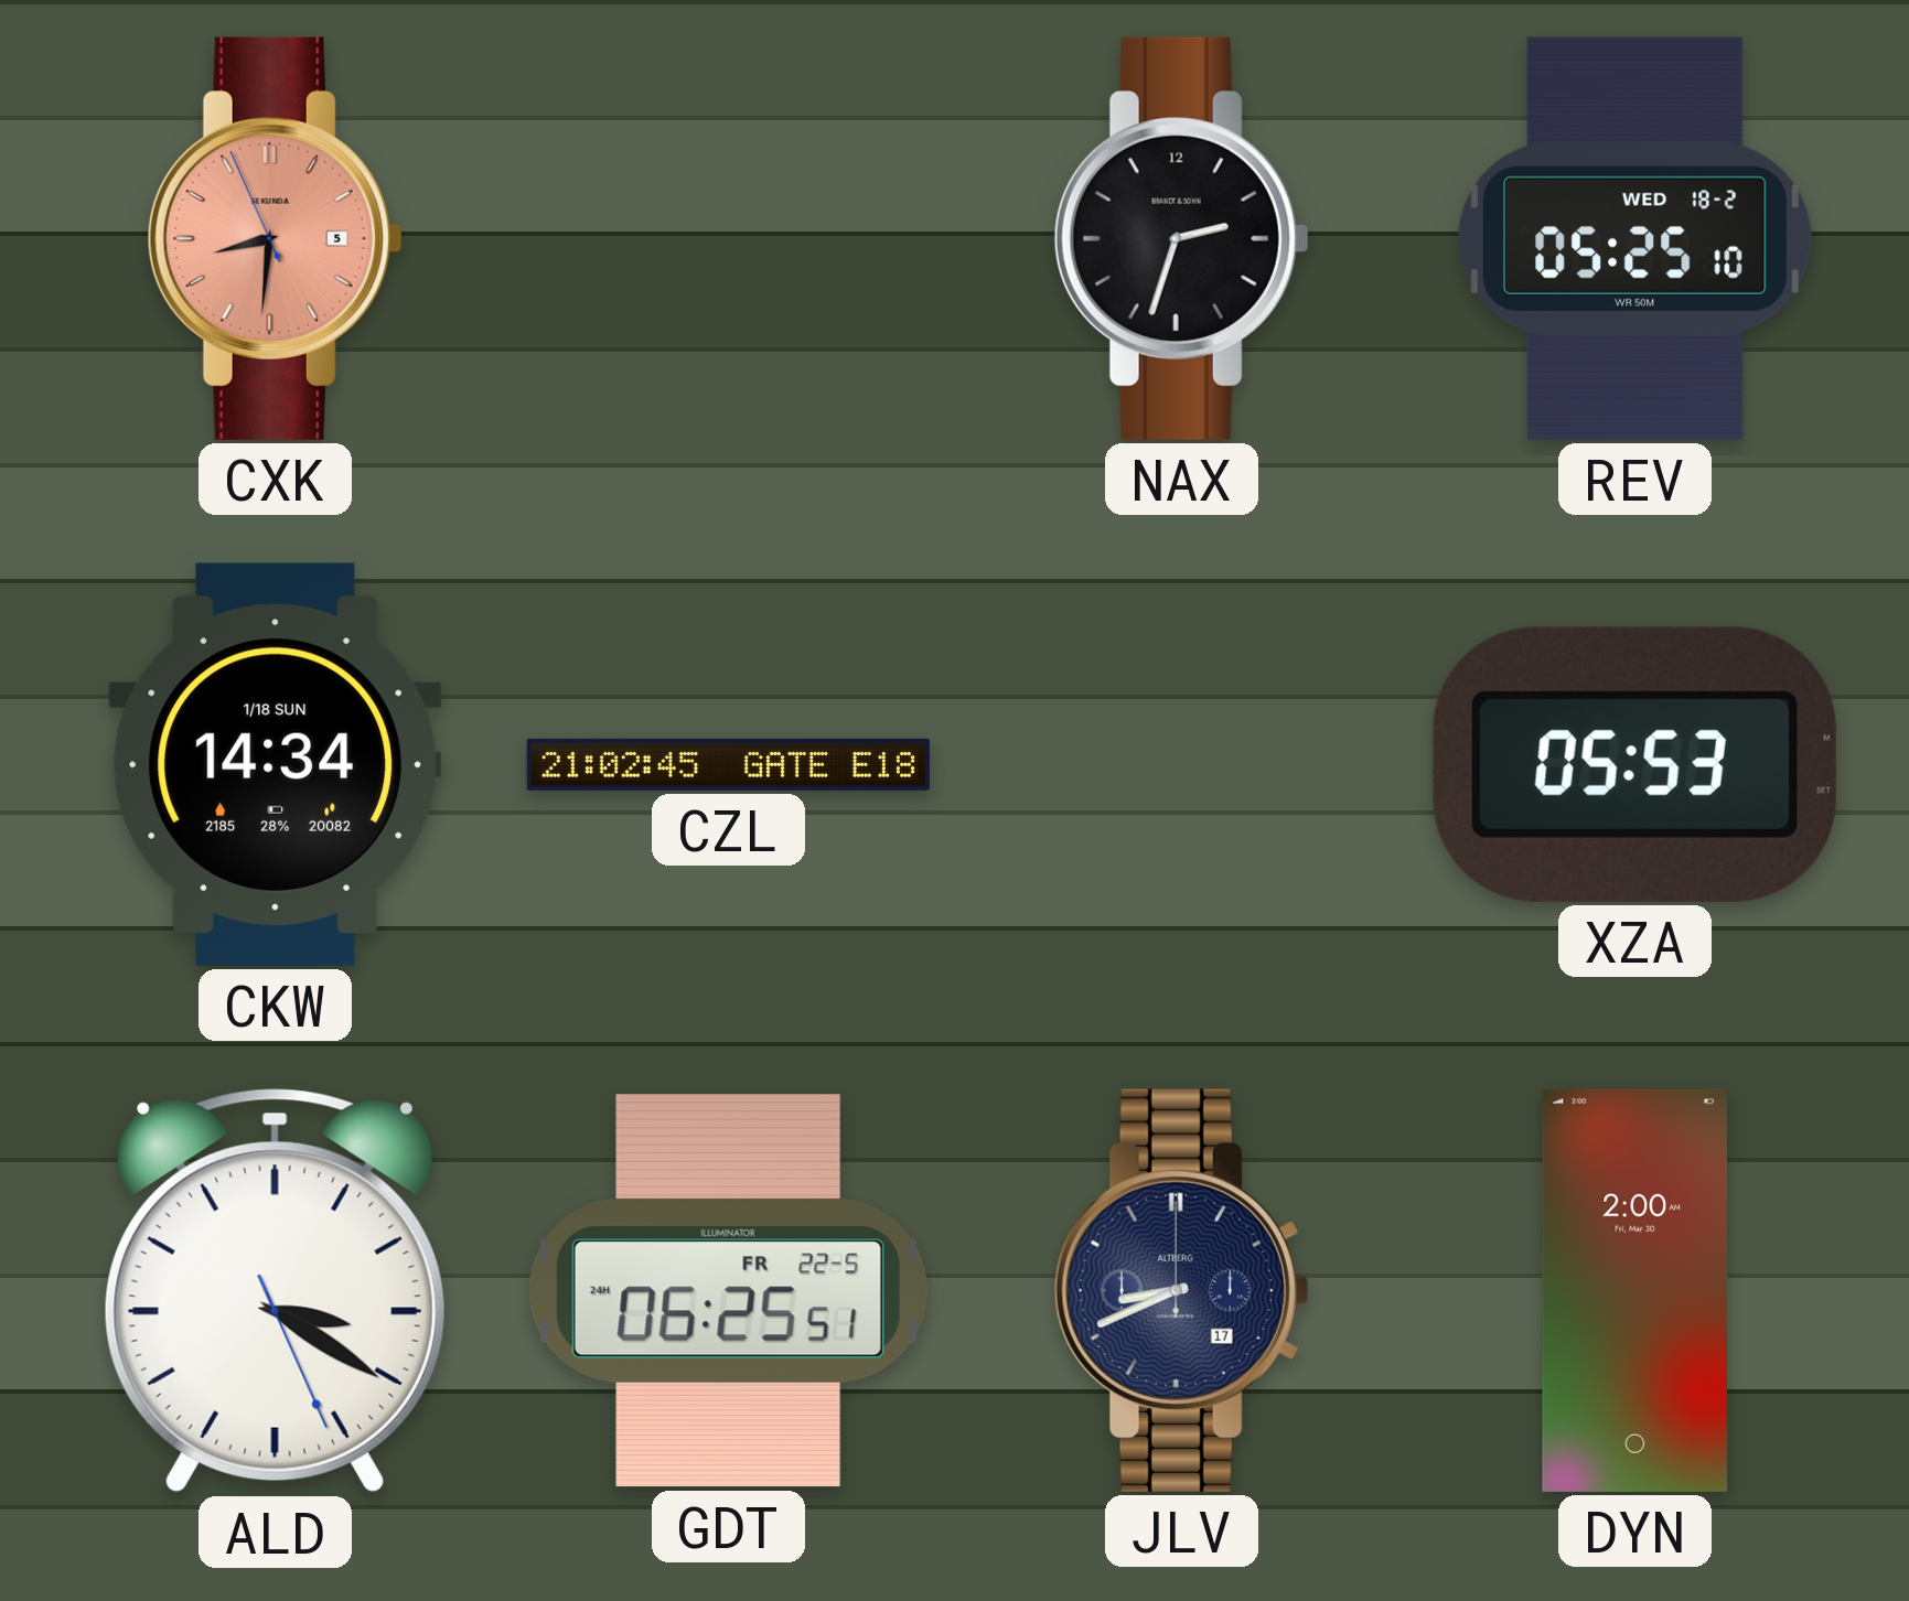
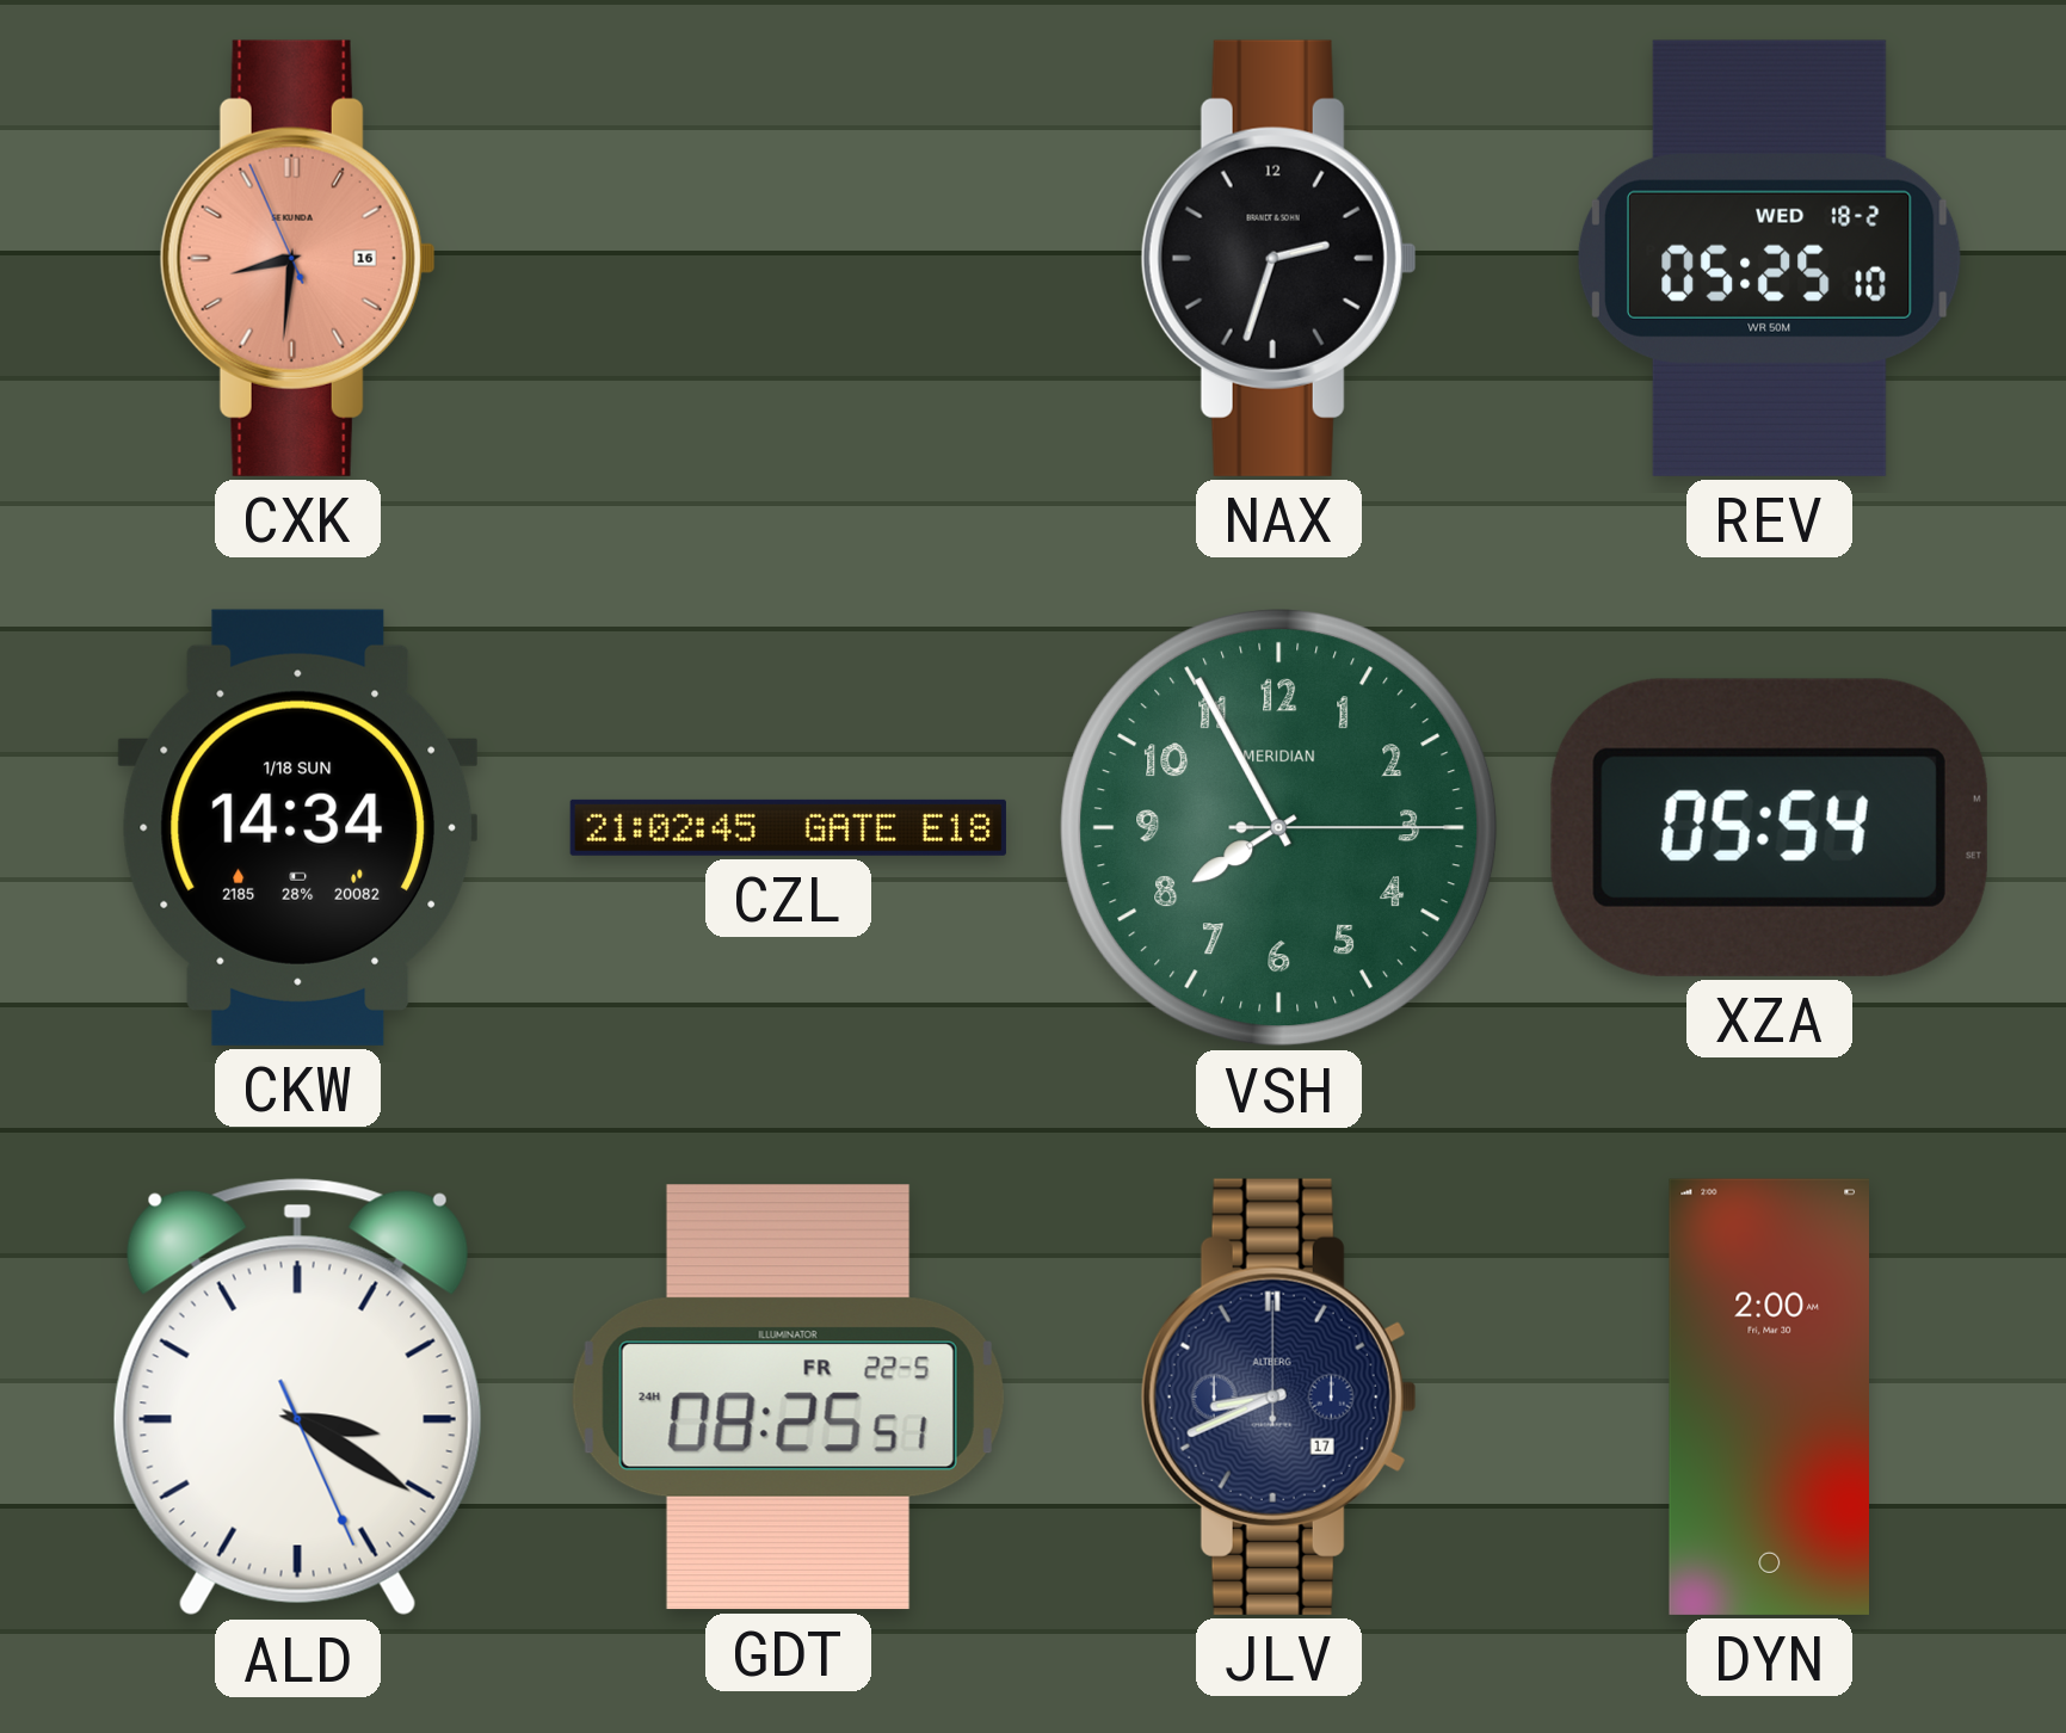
CXK date: 5 -> 16
VSH: none -> 7:55
XZA: 05:53 -> 05:54
GDT: 06:25 -> 08:25
